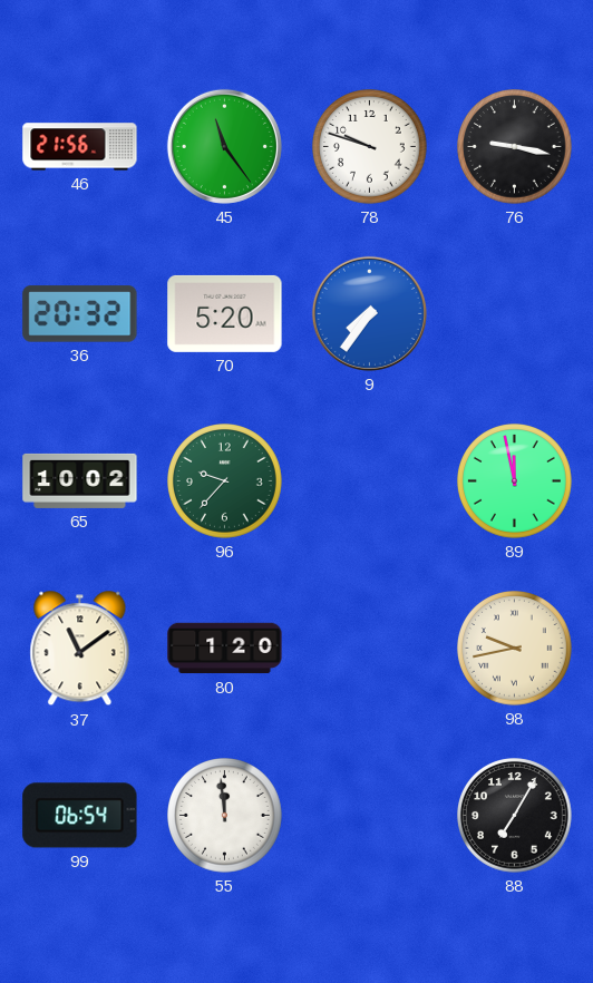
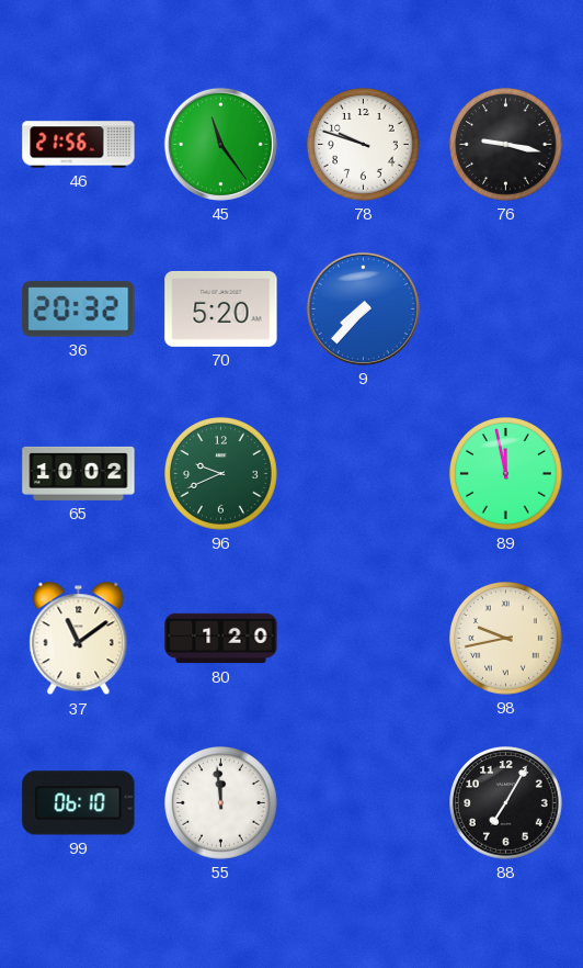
9: 7:36 -> 7:37
96: 9:37 -> 9:41
99: 06:54 -> 06:10
